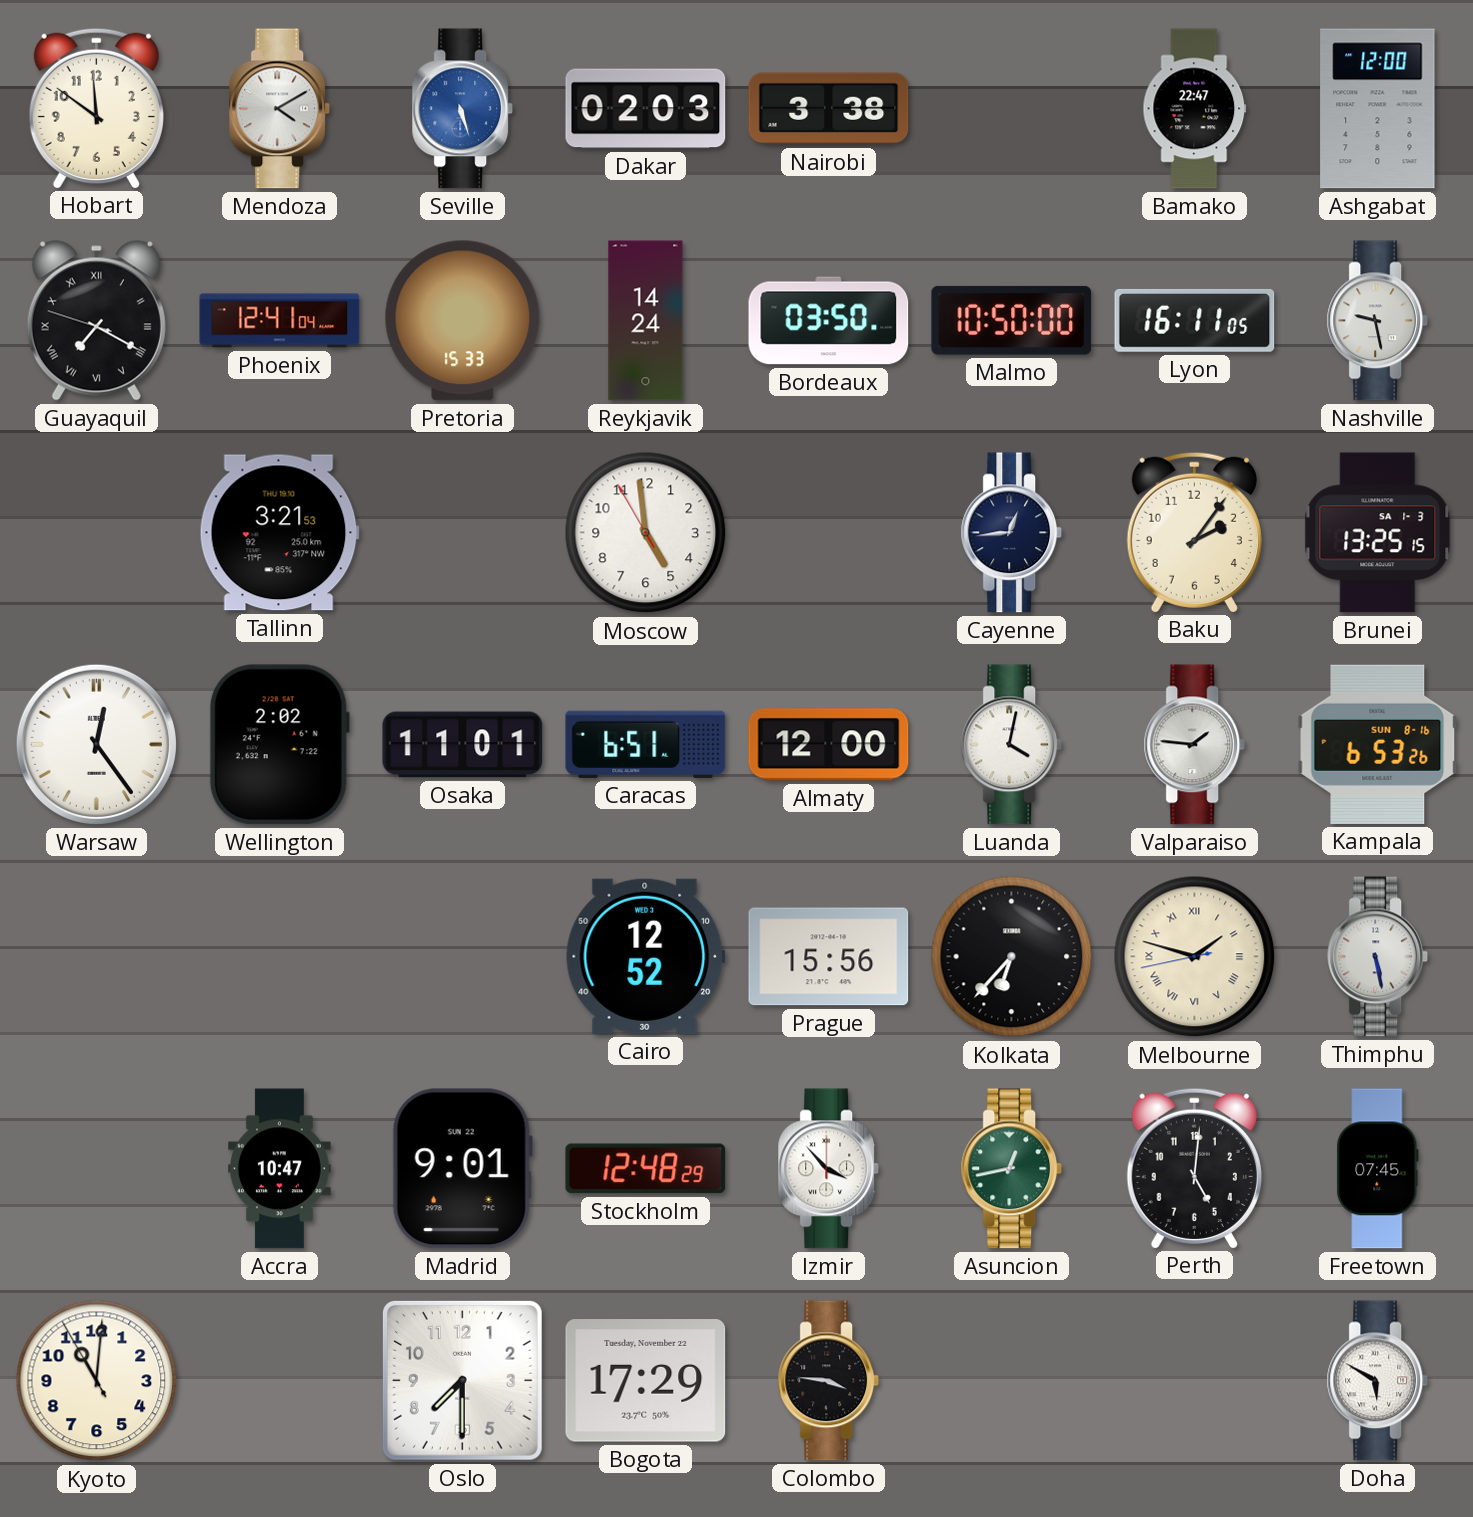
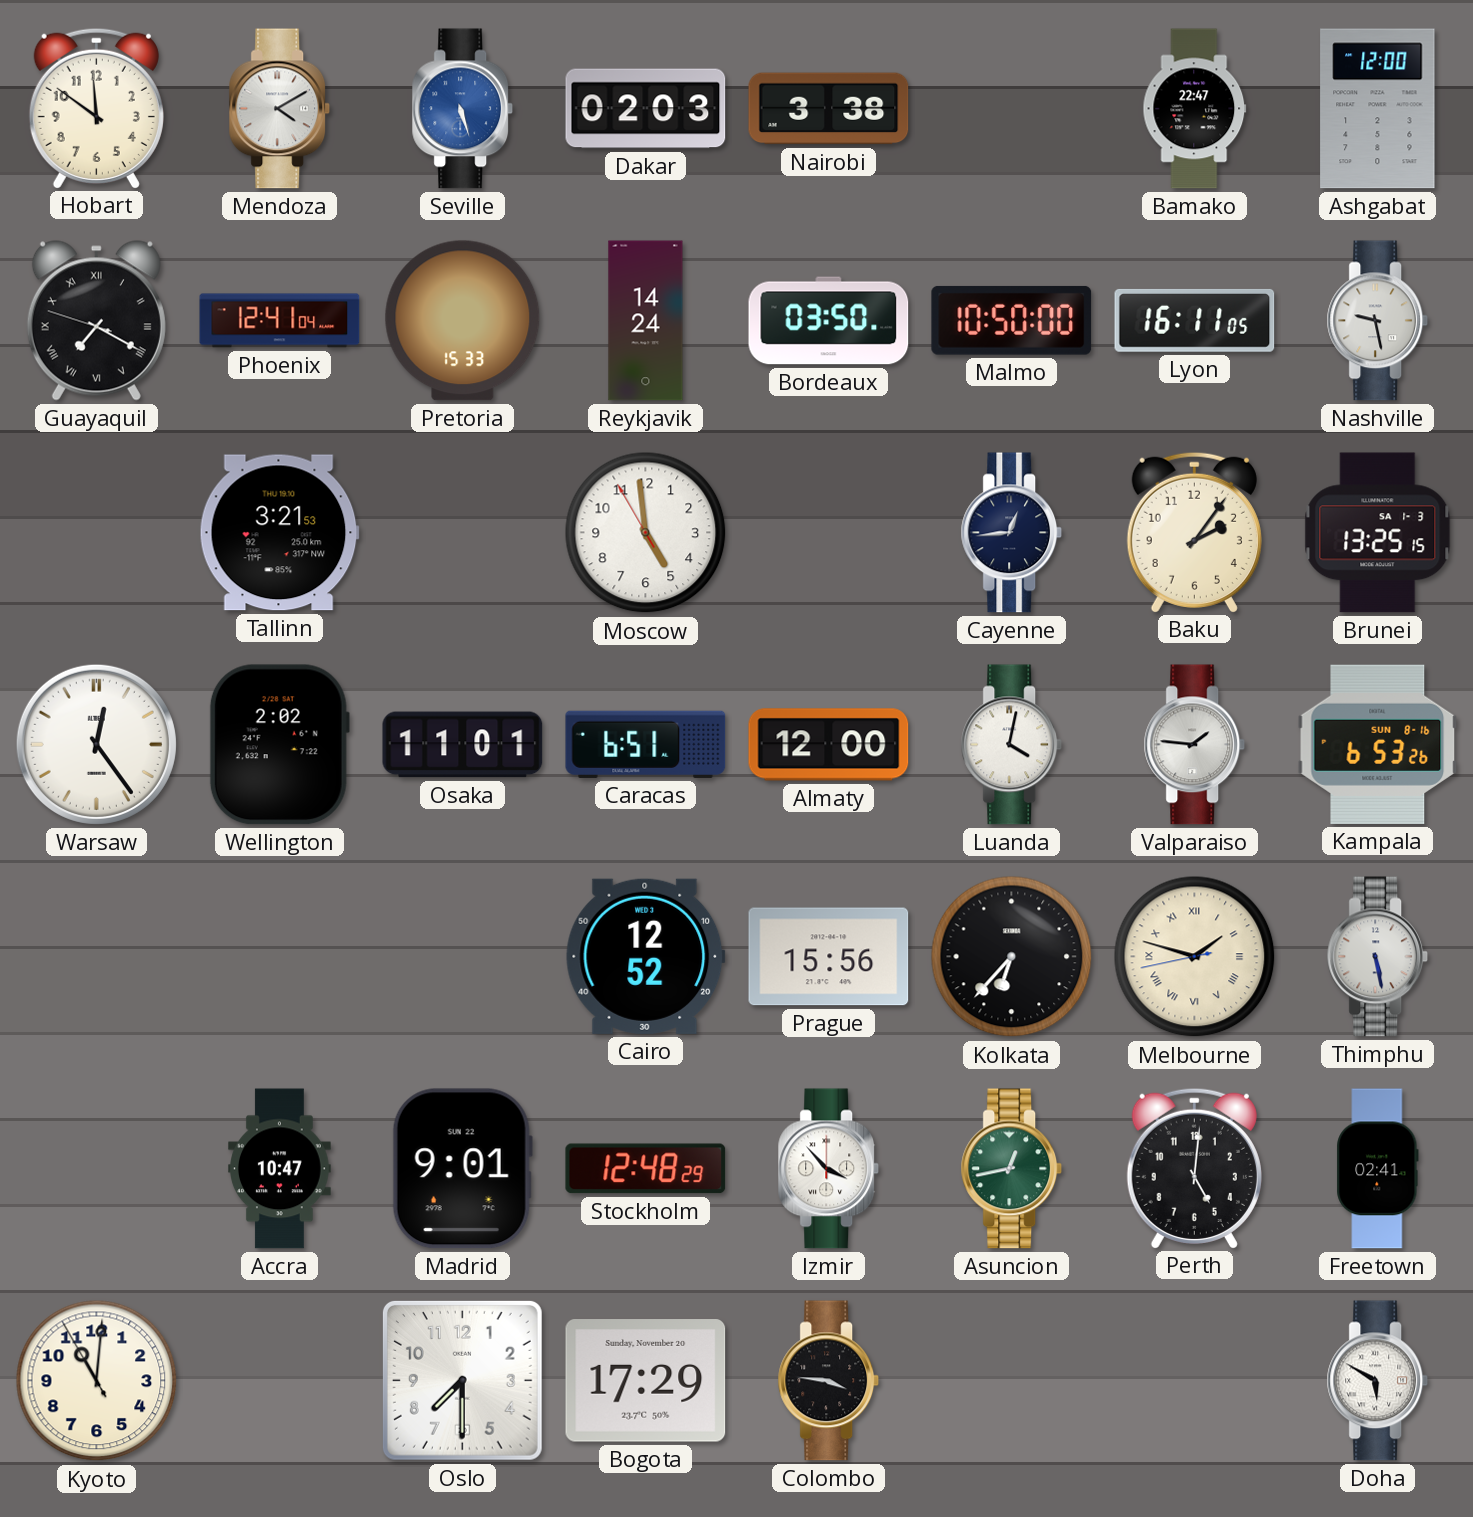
Freetown: 07:45 -> 02:41
Bogota date: Tuesday, November 22 -> Sunday, November 20
